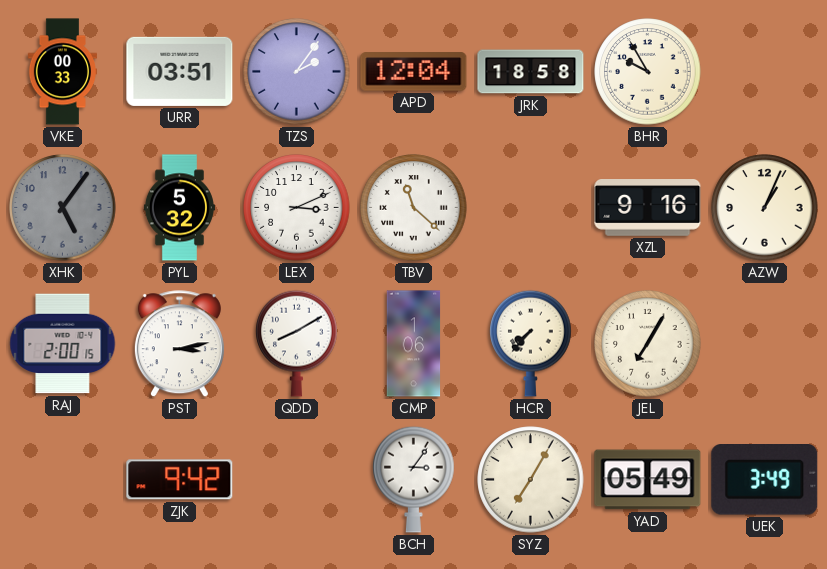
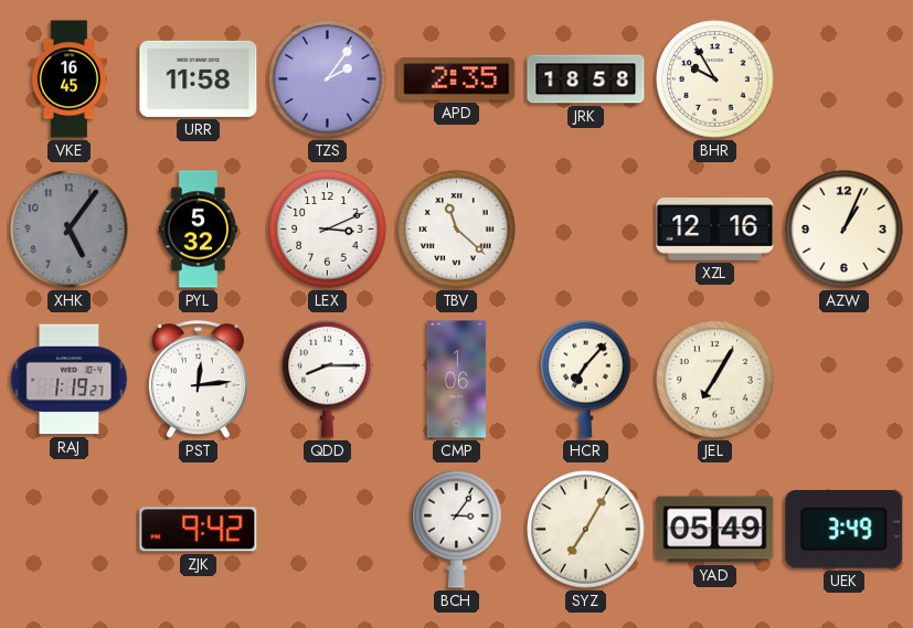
VKE: 00:33 -> 16:45
URR: 03:51 -> 11:58
APD: 12:04 -> 2:35
XZL: 9:16 -> 12:16
RAJ: 2:00 -> 1:19
PST: 3:13 -> 12:14
QDD: 8:10 -> 8:15
HCR: 7:37 -> 7:07
